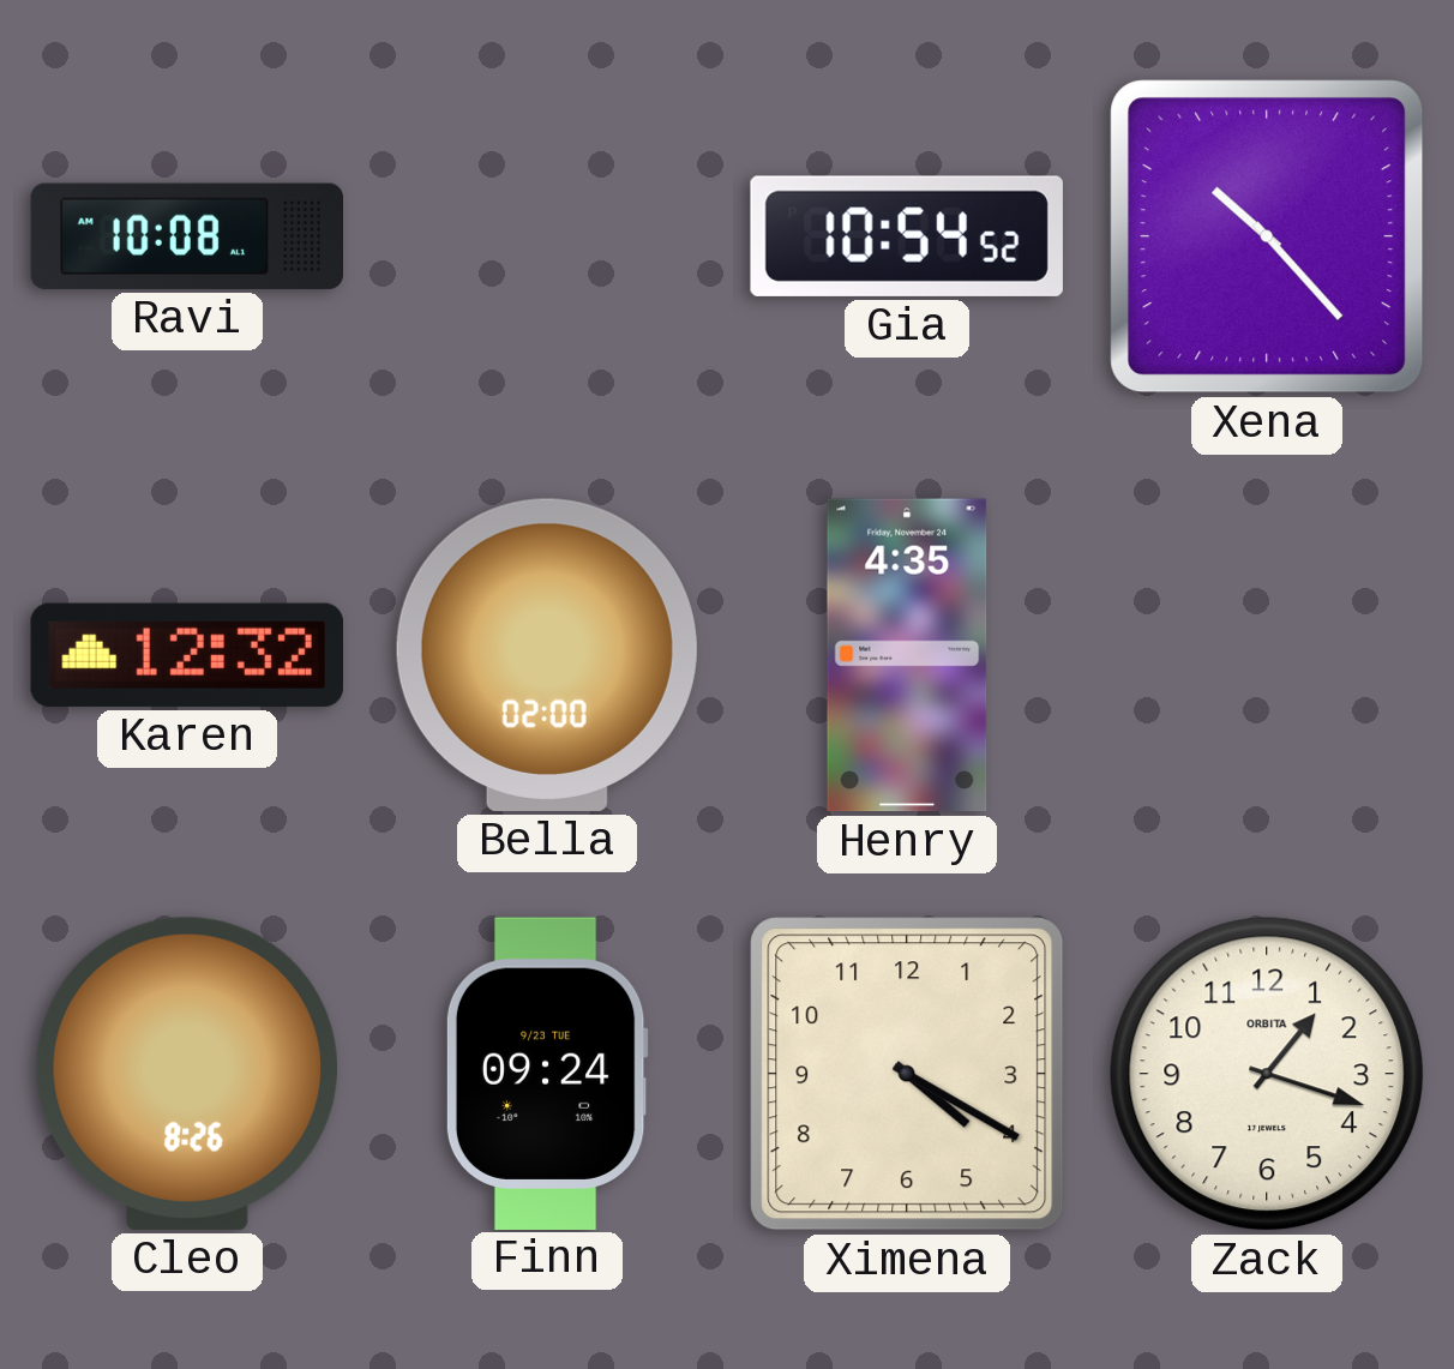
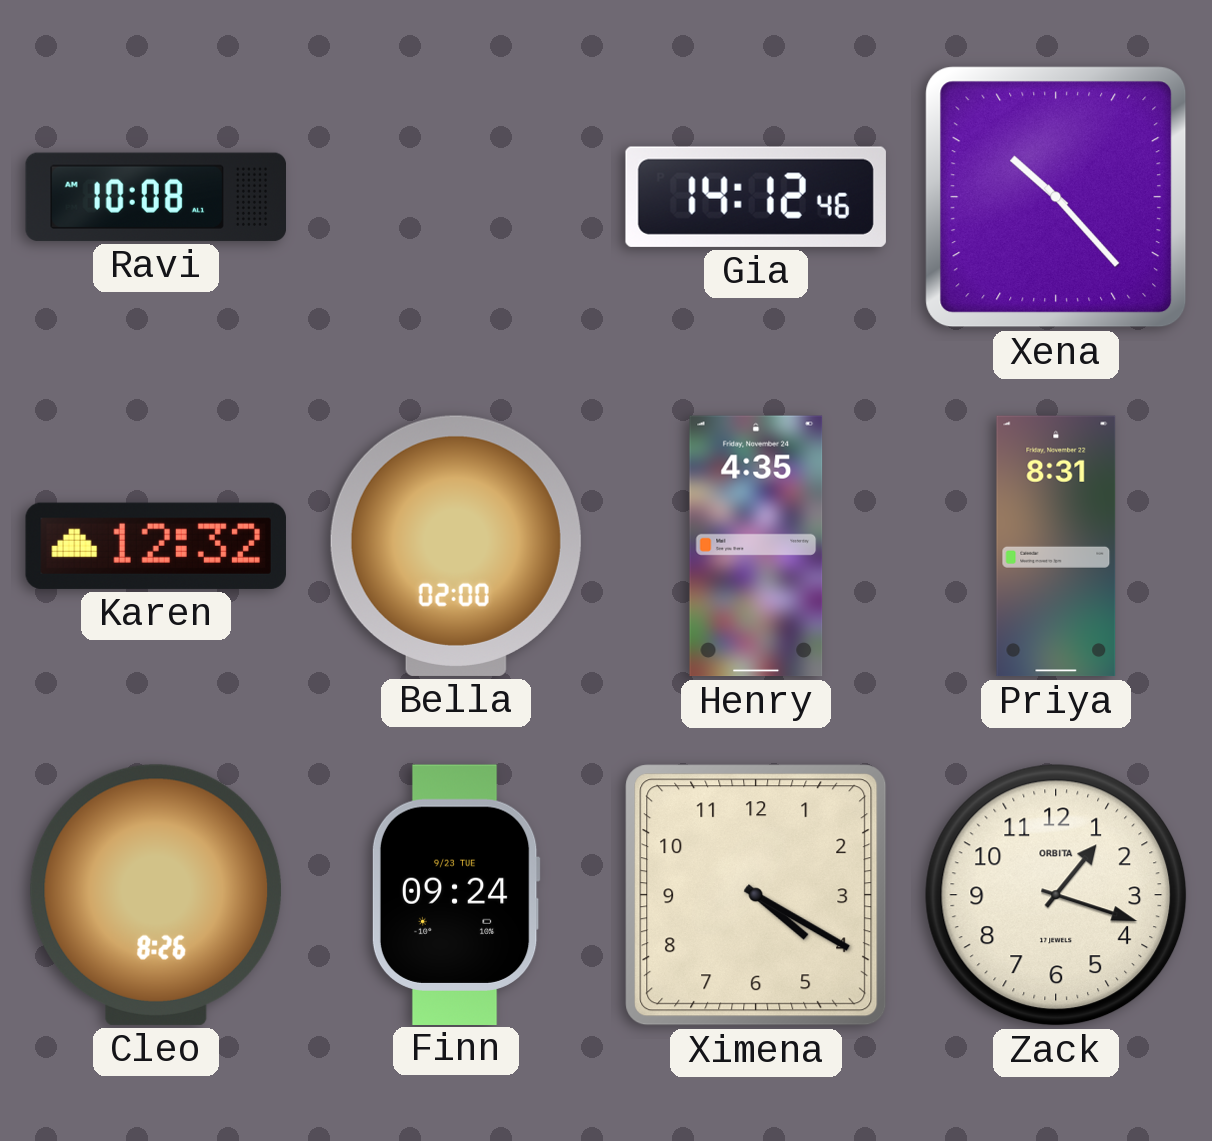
Gia: 10:54 -> 14:12
Priya: none -> 8:31
